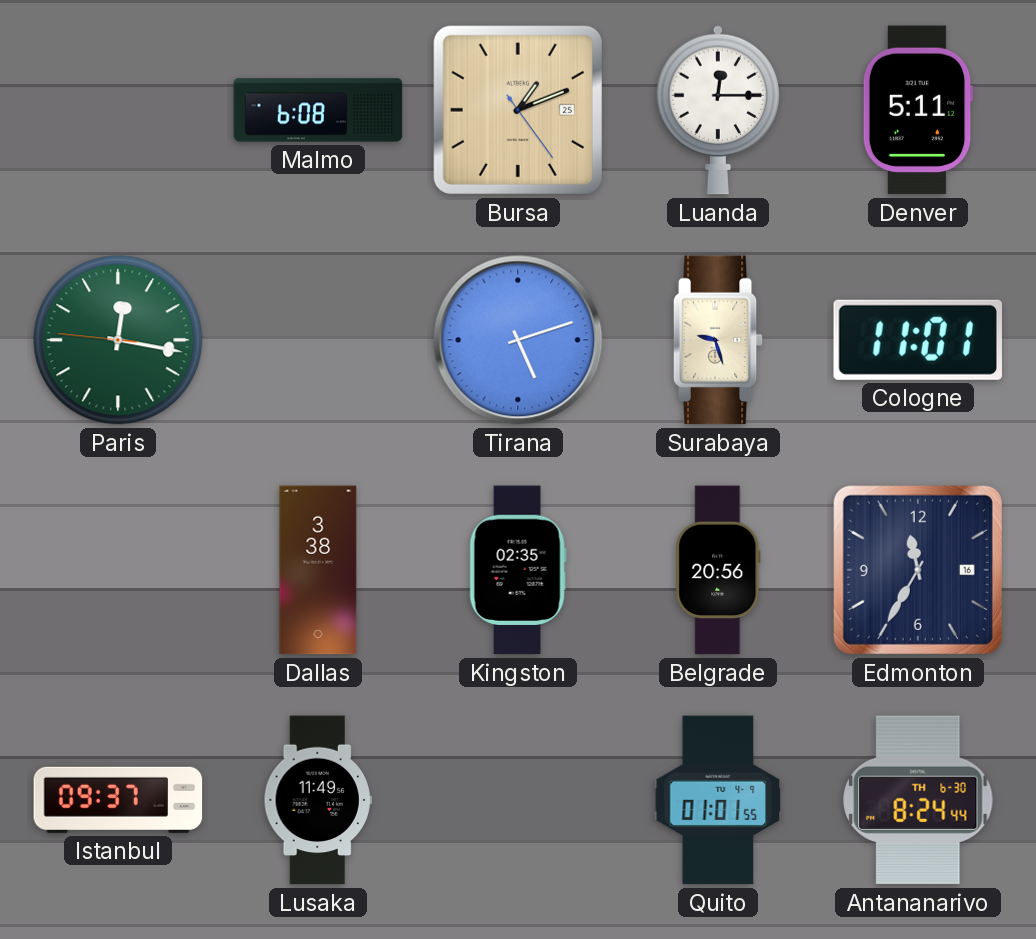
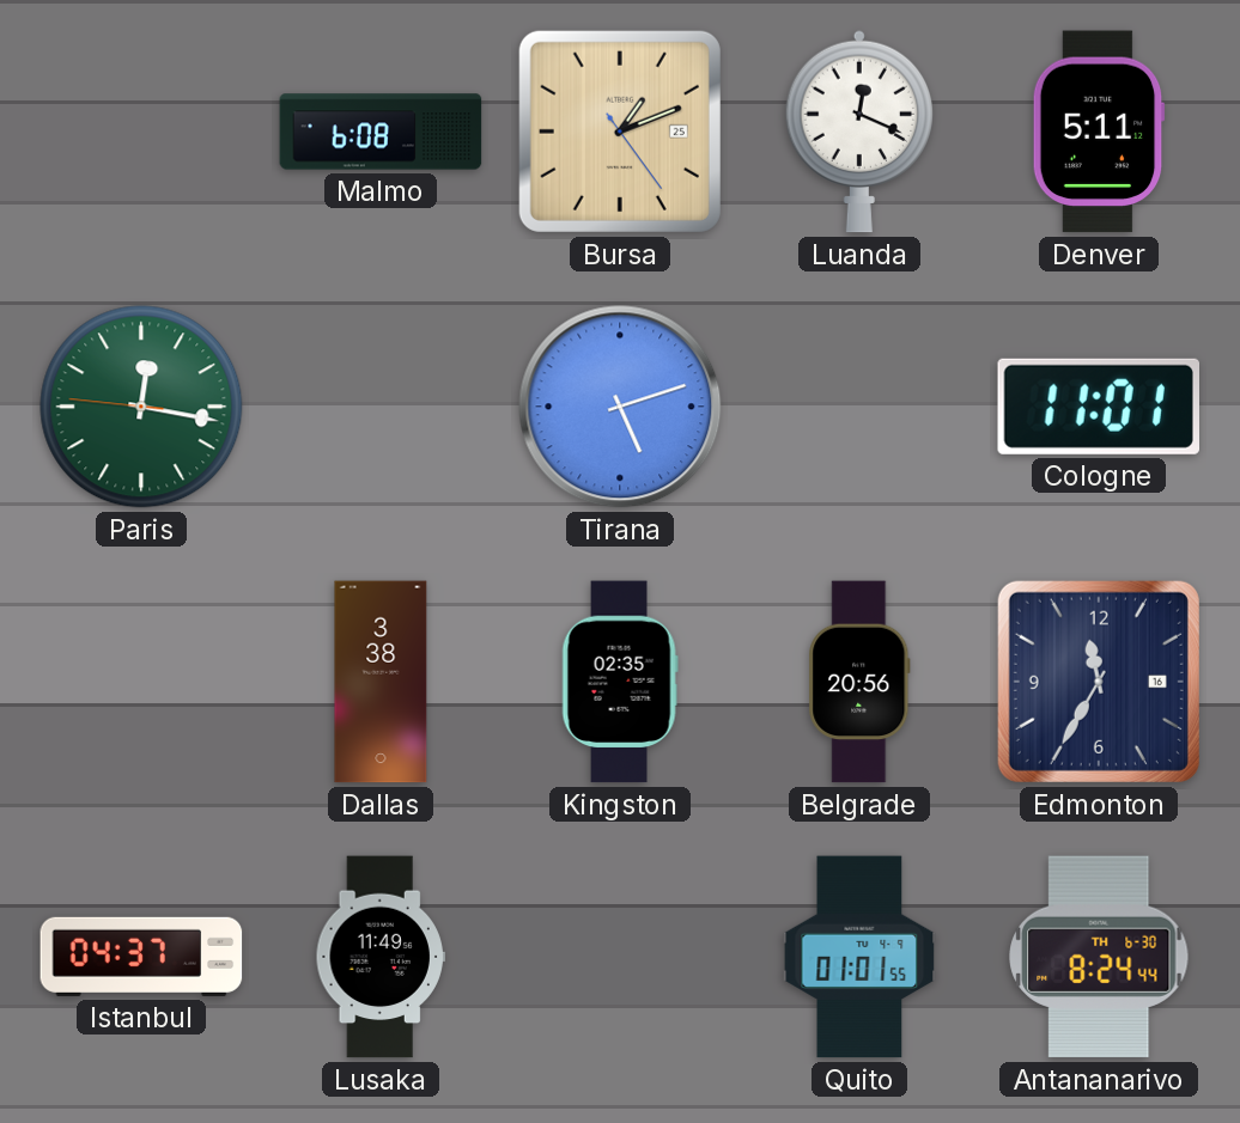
Luanda: 12:15 -> 12:19
Surabaya: 9:27 -> none
Istanbul: 09:37 -> 04:37
